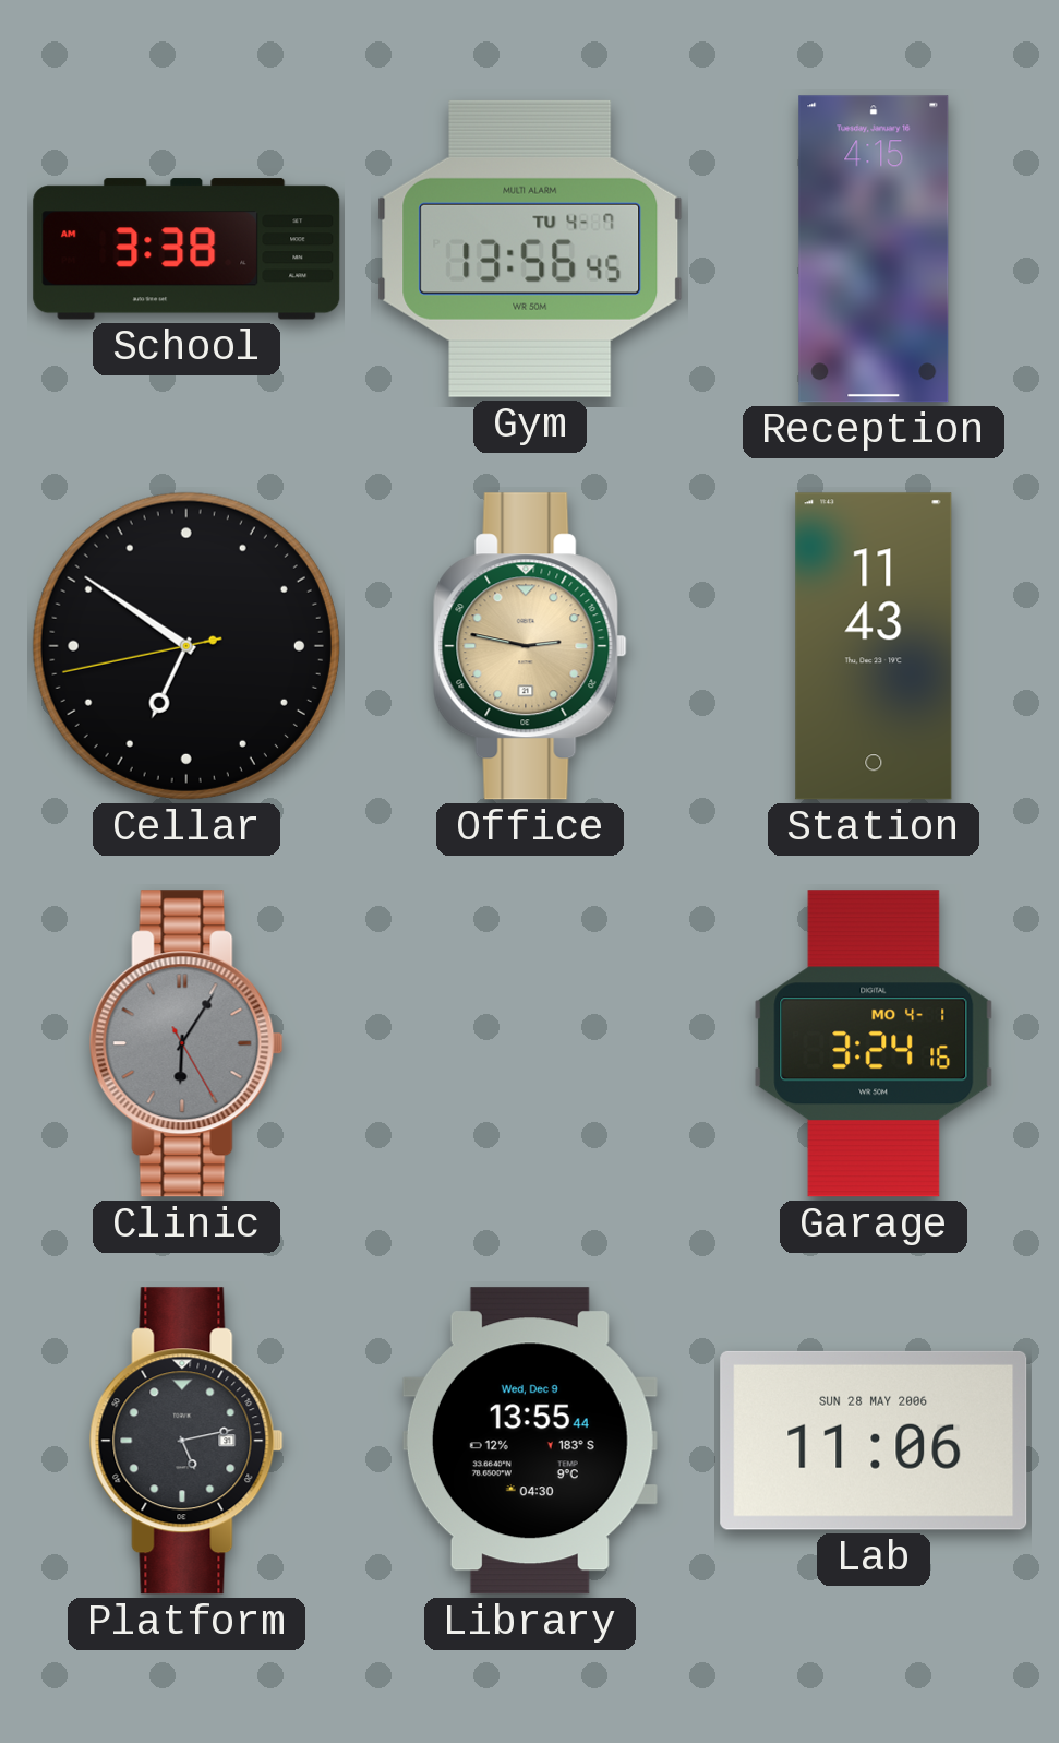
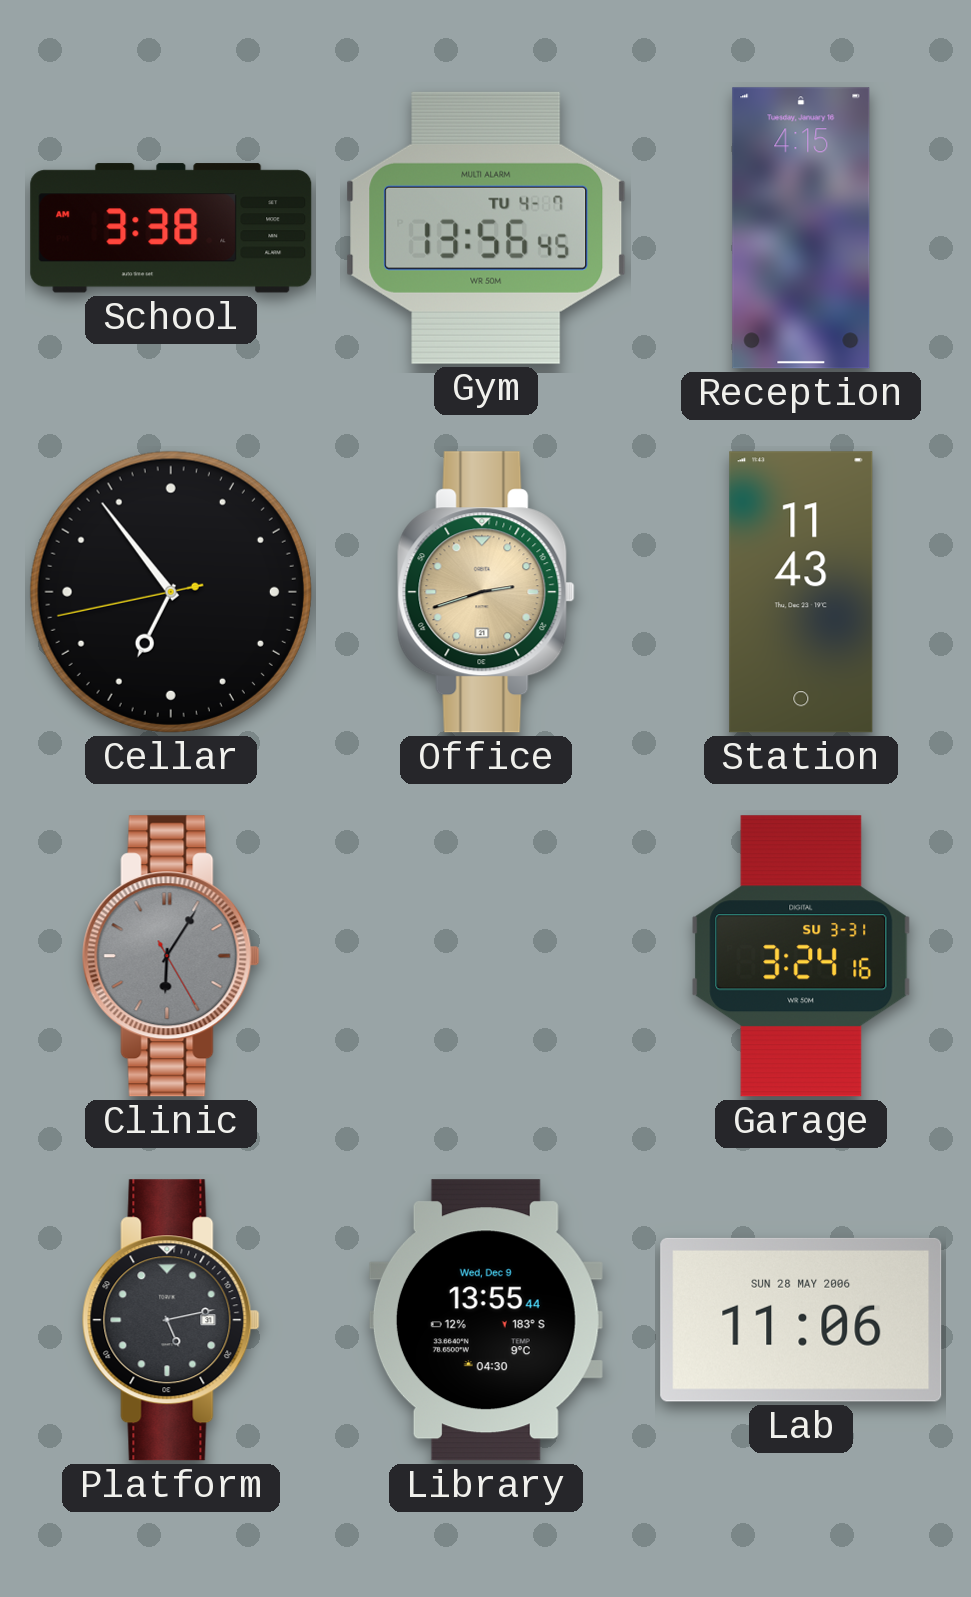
Cellar: 6:50 -> 6:53
Office: 2:47 -> 2:42
Garage date: MO 4-1 -> SU 3-31
